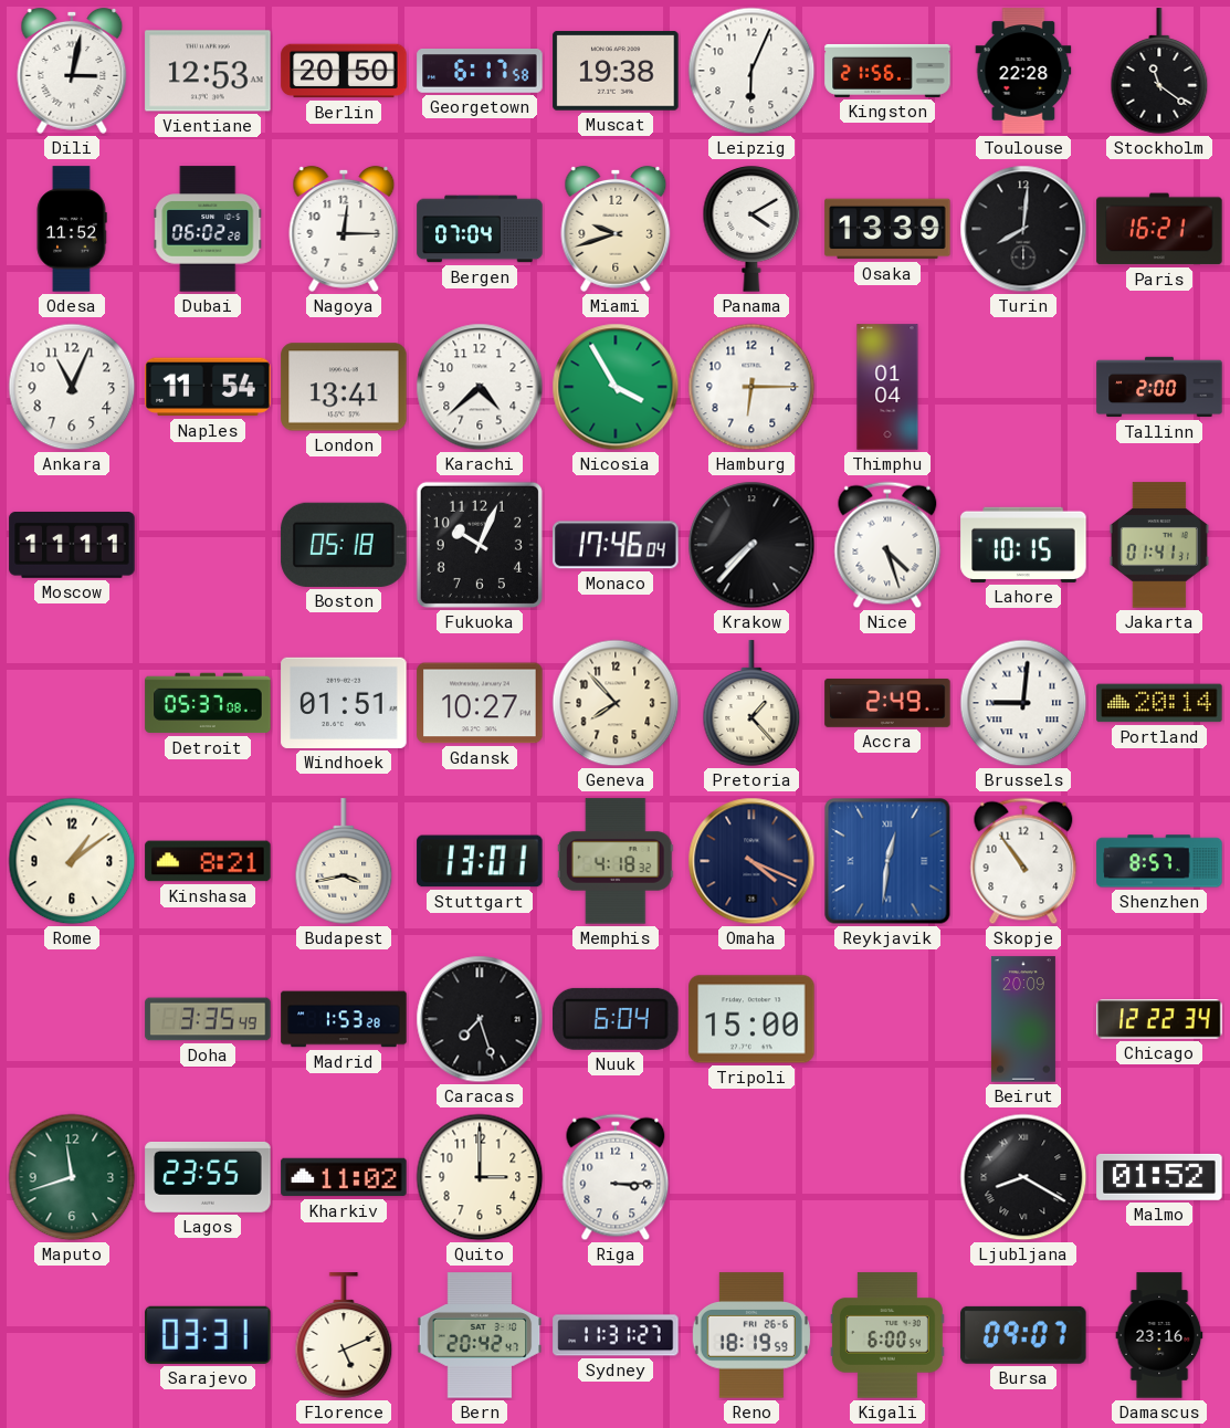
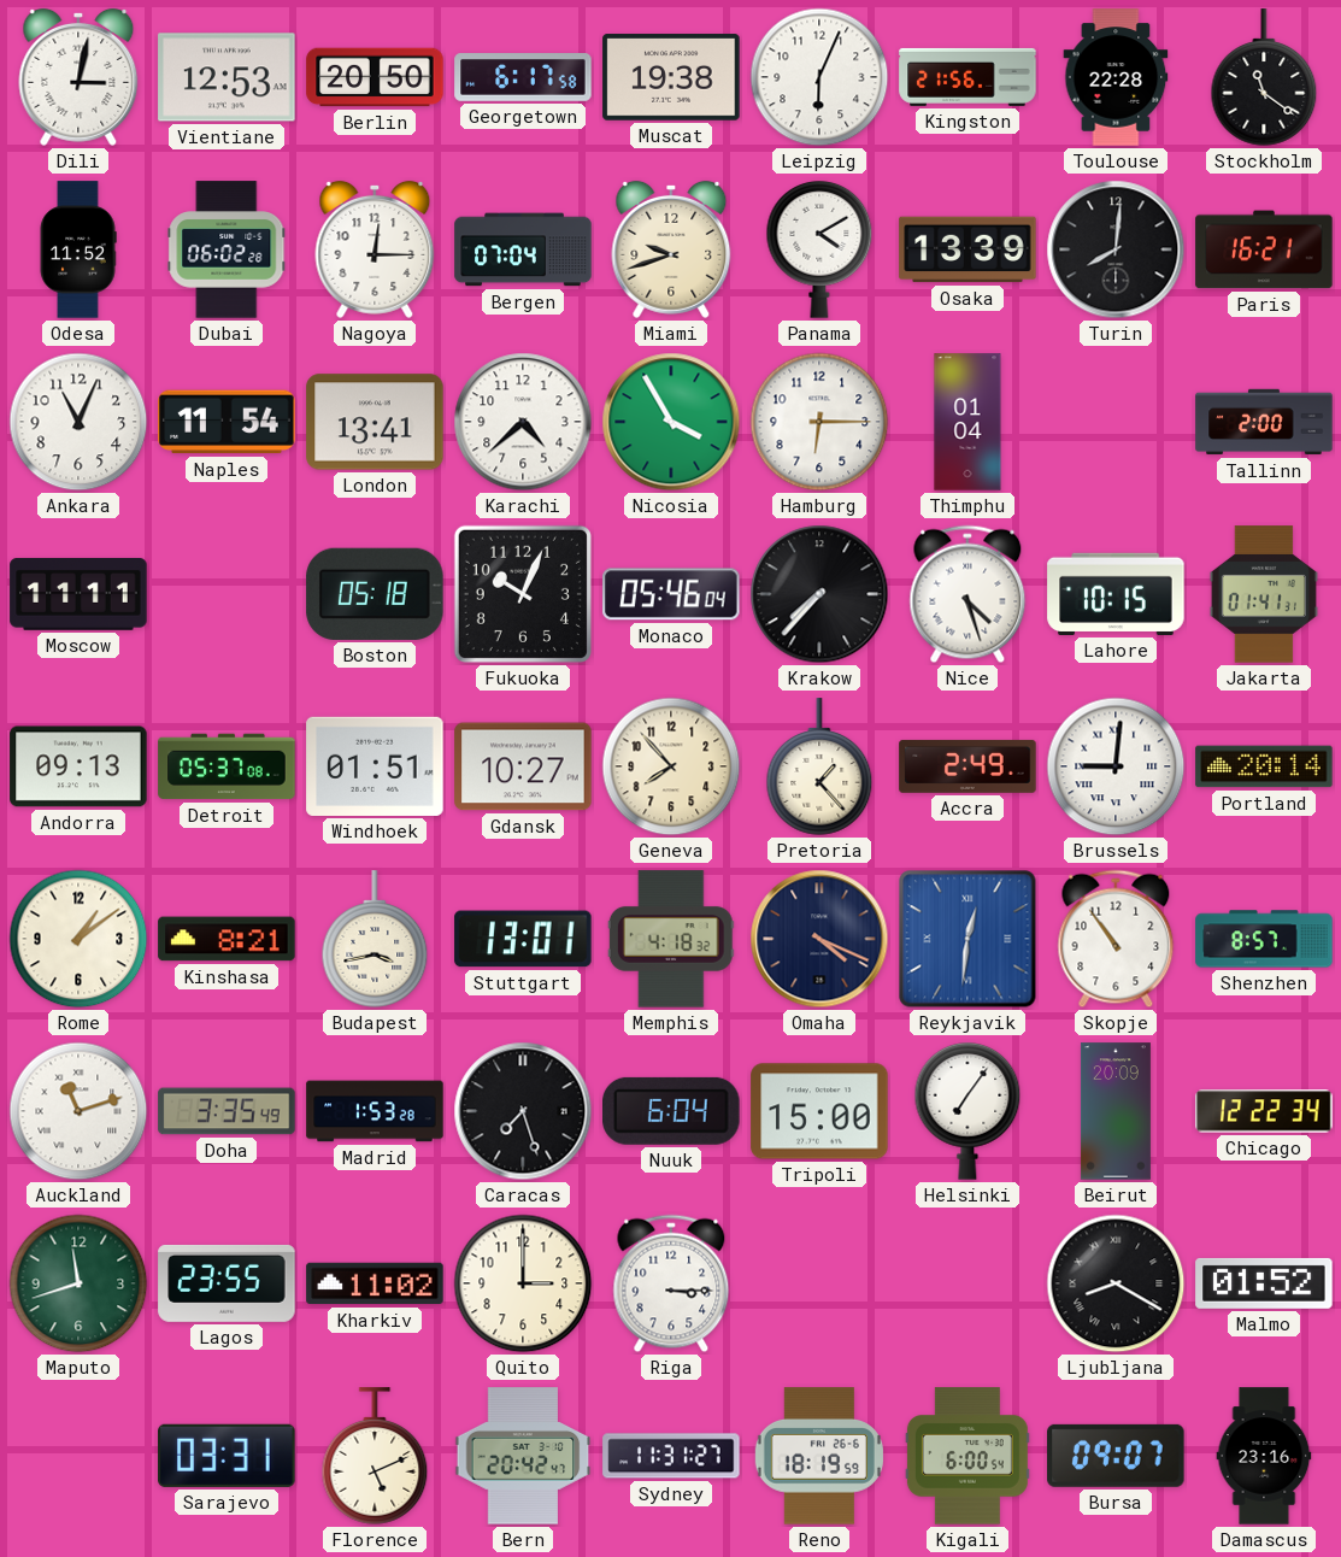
Monaco: 17:46 -> 05:46
Andorra: none -> 09:13
Auckland: none -> 11:12
Helsinki: none -> 7:06
